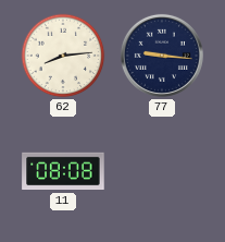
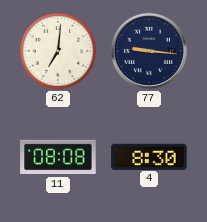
62: 8:14 -> 7:01
4: none -> 8:30
